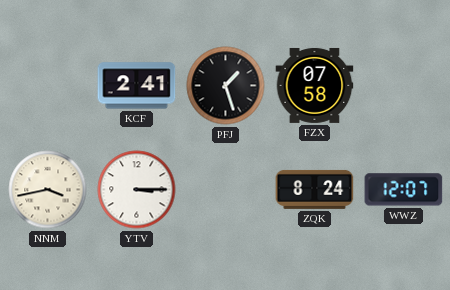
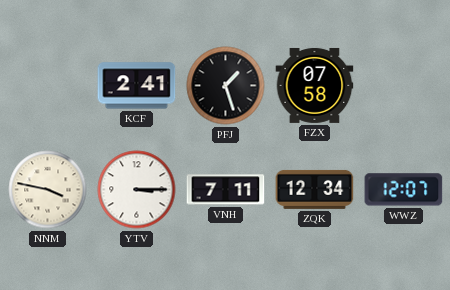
NNM: 3:43 -> 3:47
VNH: none -> 7:11
ZQK: 8:24 -> 12:34
